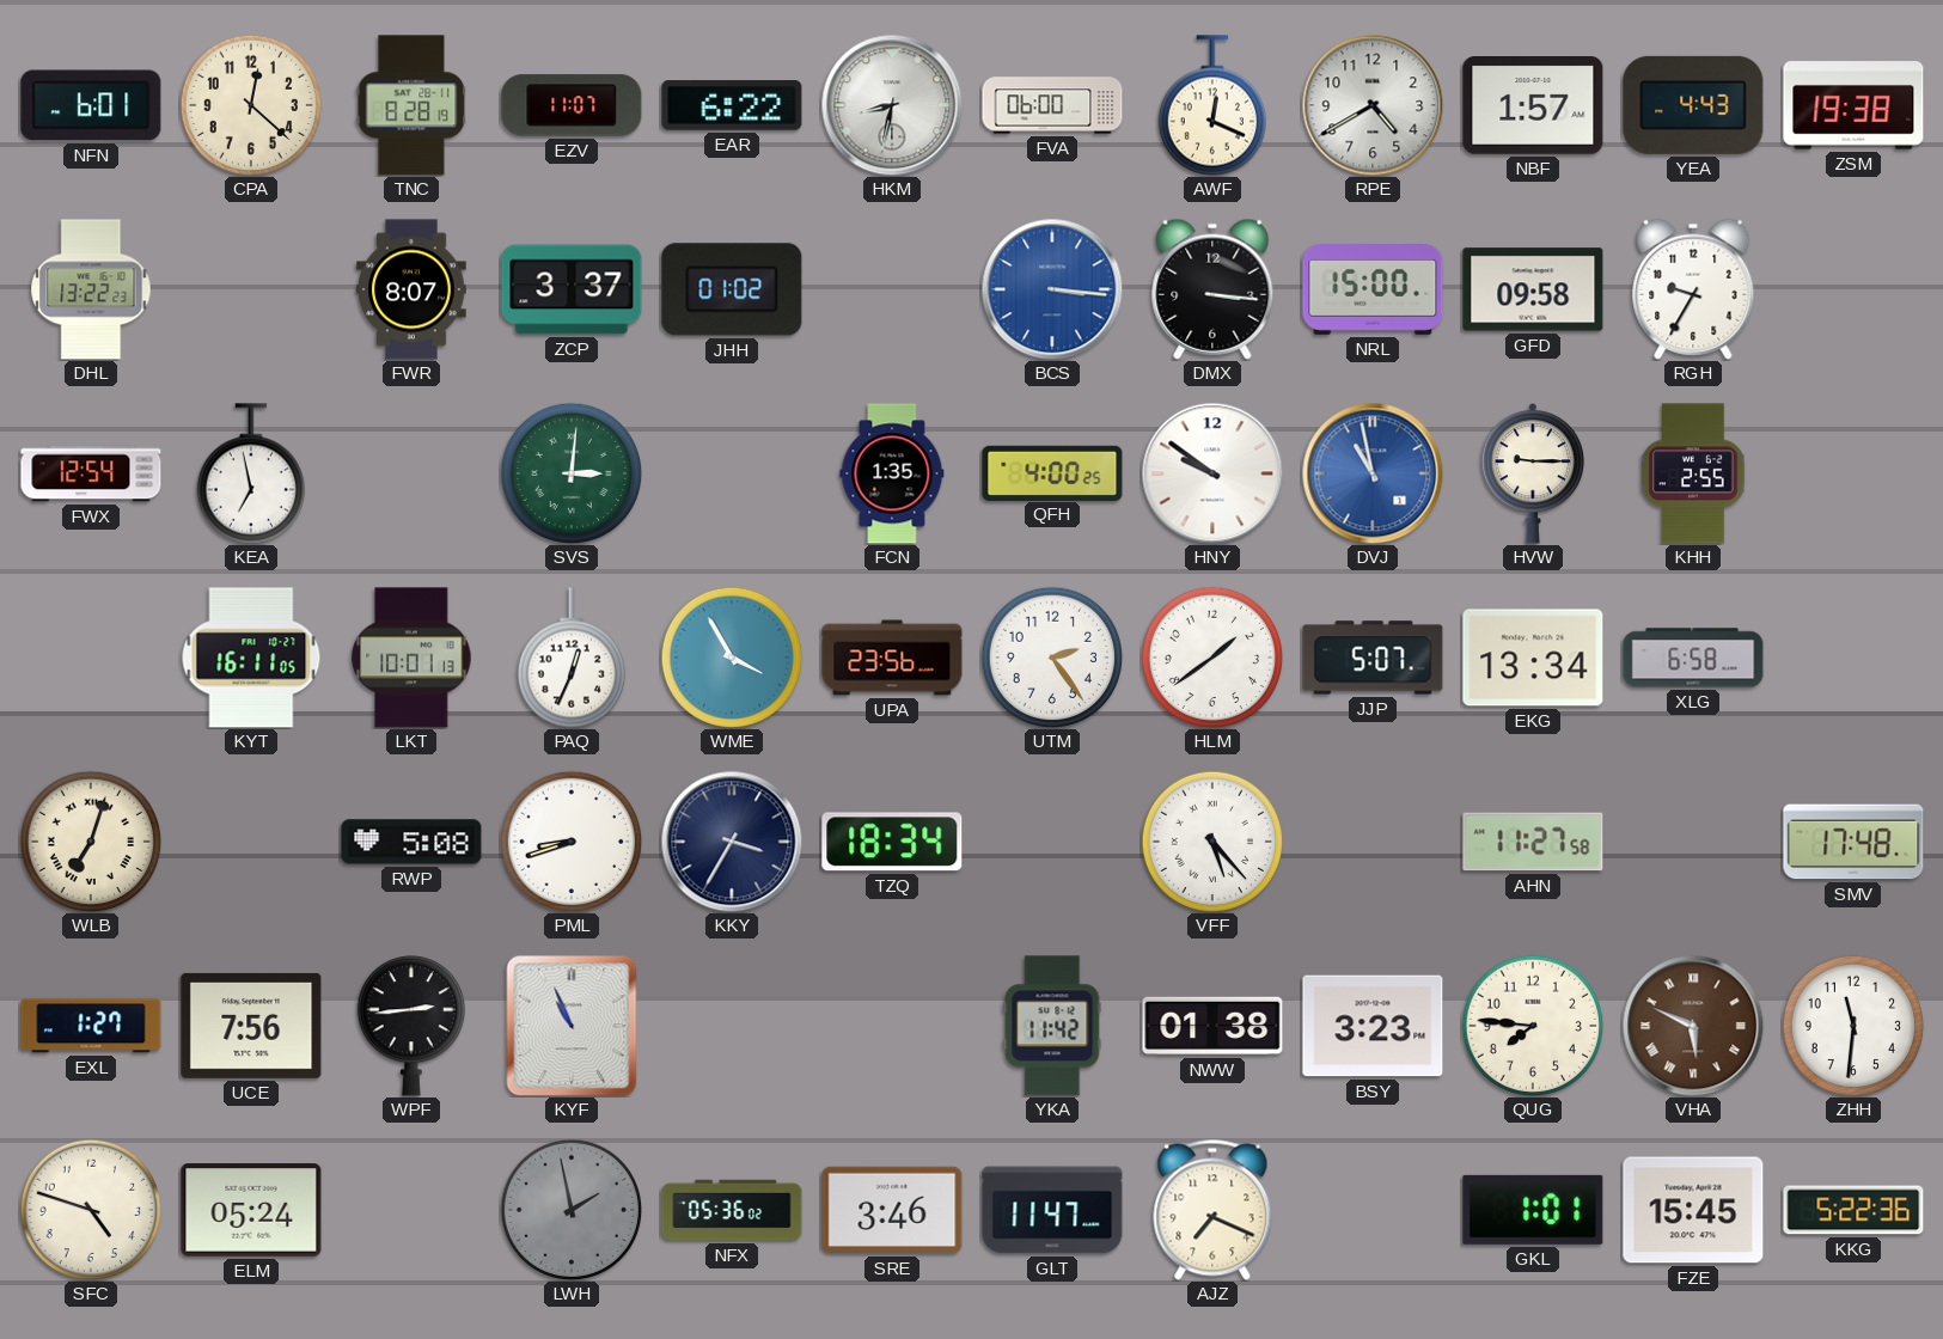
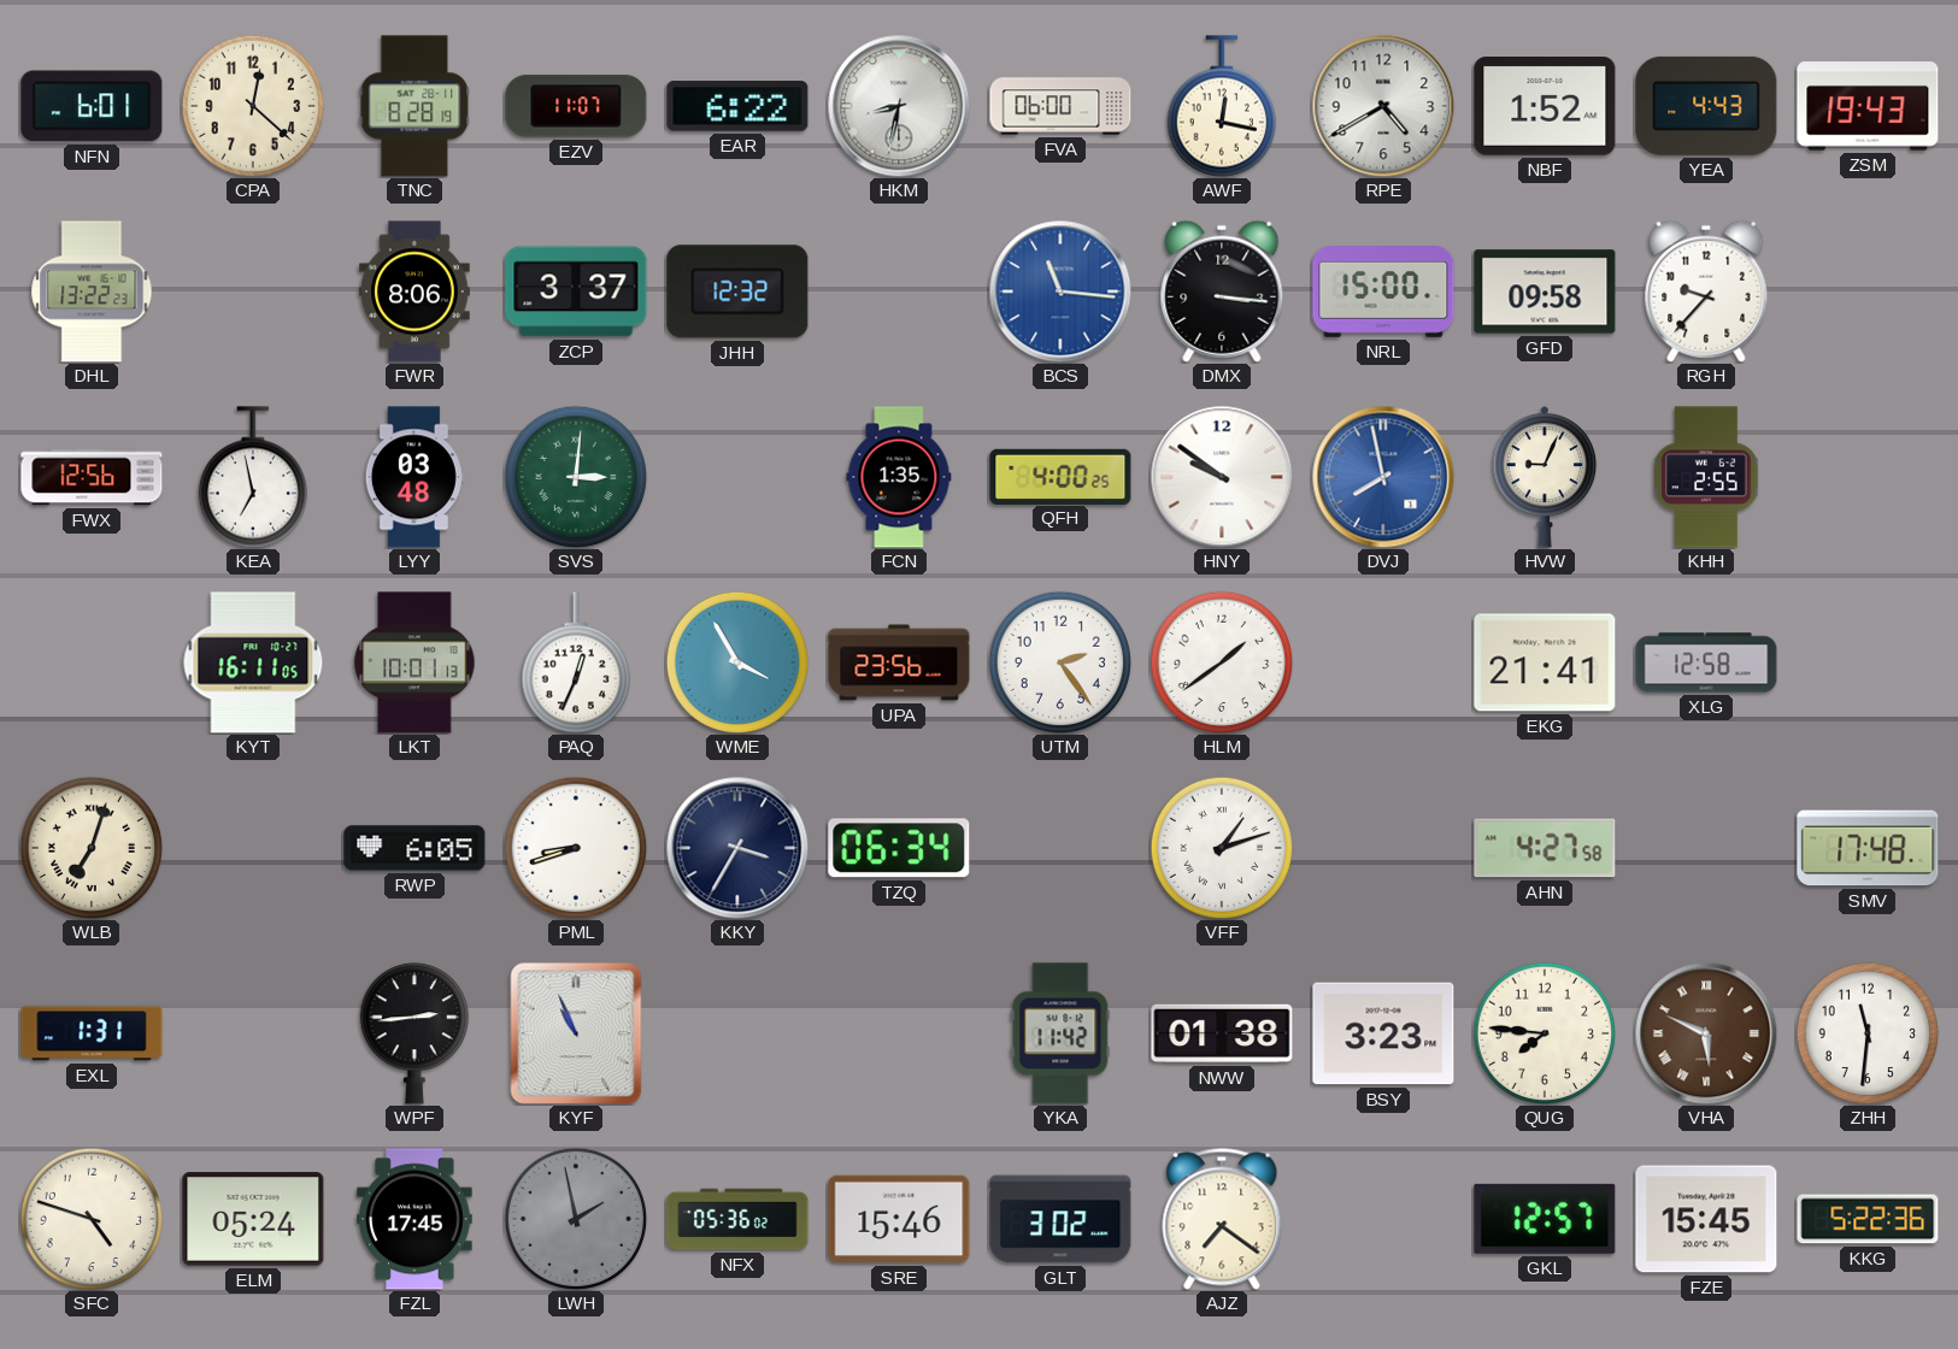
AWF: 12:19 -> 12:17
NBF: 1:57 -> 1:52
ZSM: 19:38 -> 19:43
FWR: 8:07 -> 8:06
JHH: 01:02 -> 12:32
BCS: 3:16 -> 11:16
RGH: 9:35 -> 9:37
FWX: 12:54 -> 12:56
LYY: none -> 03:48
DVJ: 10:58 -> 7:58
HVW: 9:15 -> 9:04
JJP: 5:07 -> none
EKG: 13:34 -> 21:41
XLG: 6:58 -> 12:58
RWP: 5:08 -> 6:05
TZQ: 18:34 -> 06:34
VFF: 5:23 -> 1:12
AHN: 11:27 -> 4:27
EXL: 1:27 -> 1:31
UCE: 7:56 -> none
FZL: none -> 17:45
SRE: 3:46 -> 15:46
GLT: 11:47 -> 3:02
AJZ: 7:19 -> 7:21
GKL: 1:01 -> 12:57
